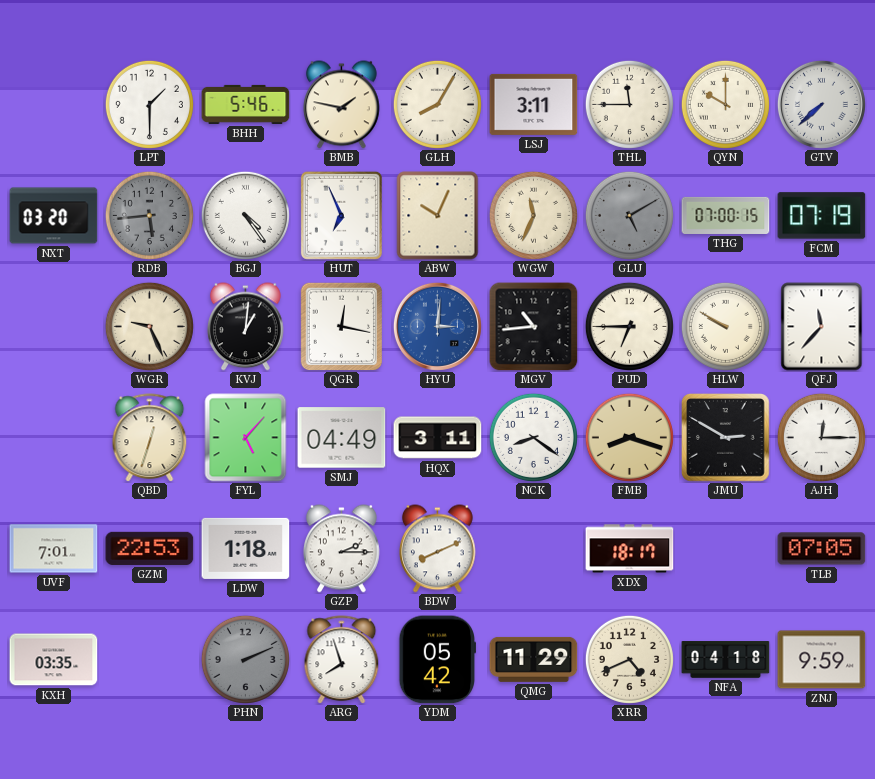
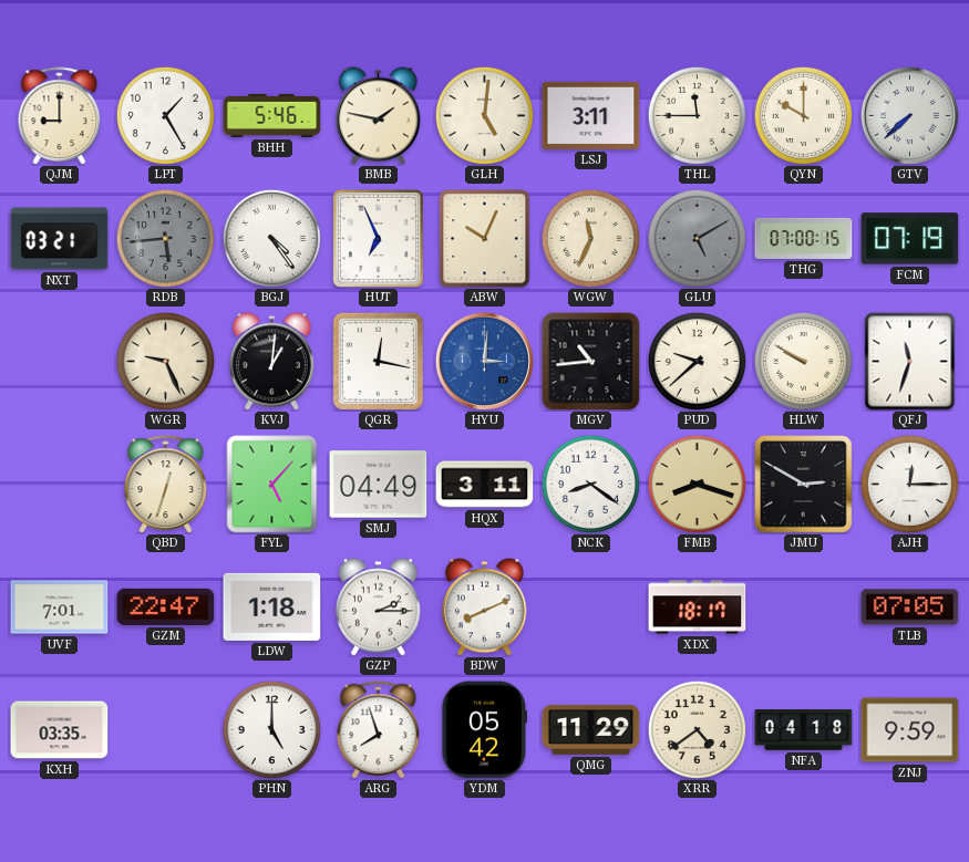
QJM: none -> 9:00
LPT: 1:30 -> 1:25
GLH: 8:05 -> 5:01
NXT: 03:20 -> 03:21
PUD: 6:45 -> 9:38
QFJ: 11:37 -> 11:33
GZM: 22:53 -> 22:47
PHN: 2:11 -> 5:00
PHN dial: grey -> white
XRR: 4:41 -> 4:39
